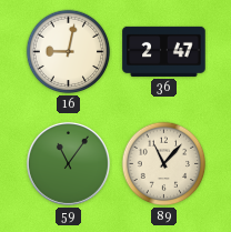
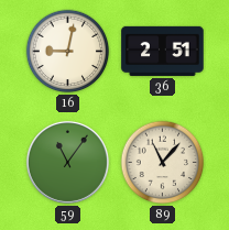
36: 2:47 -> 2:51
